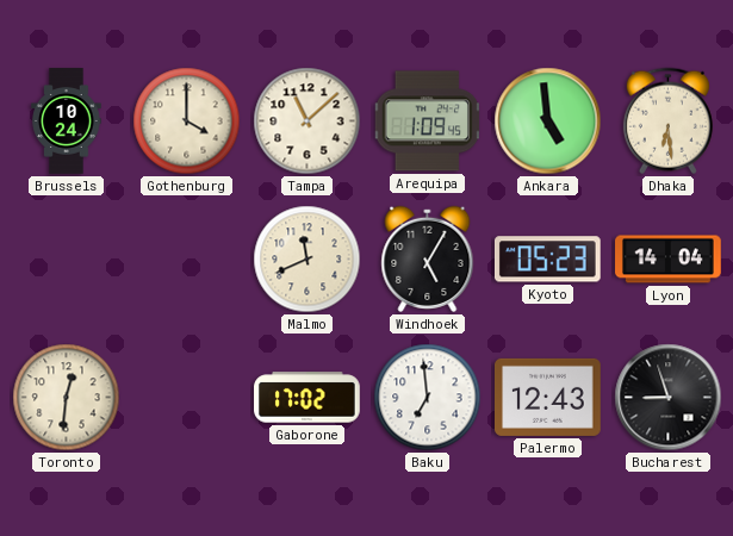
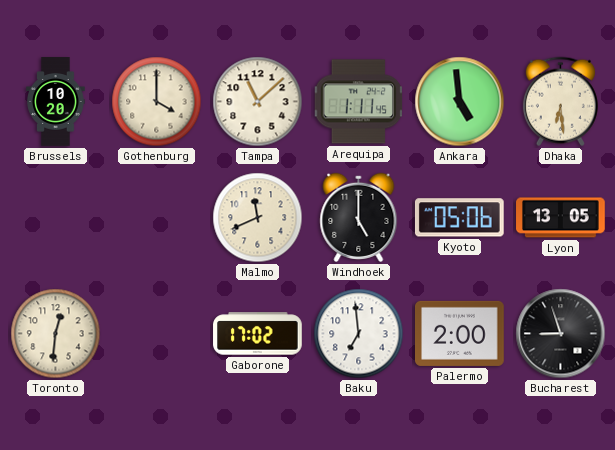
Brussels: 10:24 -> 10:20
Arequipa: 1:09 -> 1:11
Windhoek: 5:05 -> 5:00
Kyoto: 05:23 -> 05:06
Lyon: 14:04 -> 13:05
Palermo: 12:43 -> 2:00
